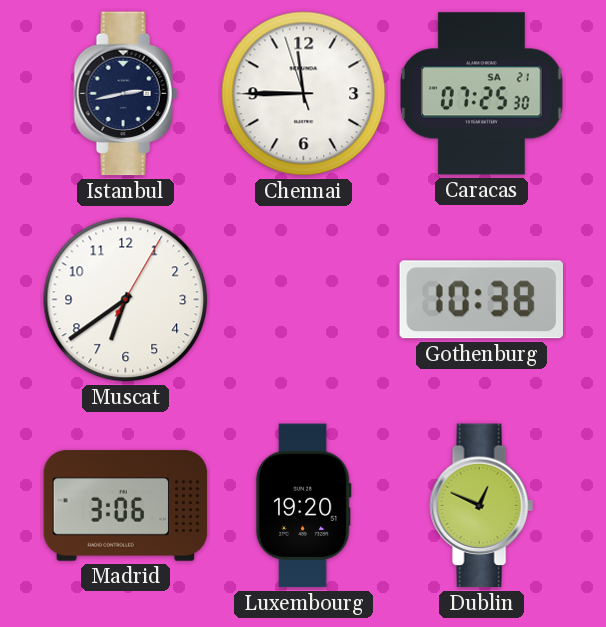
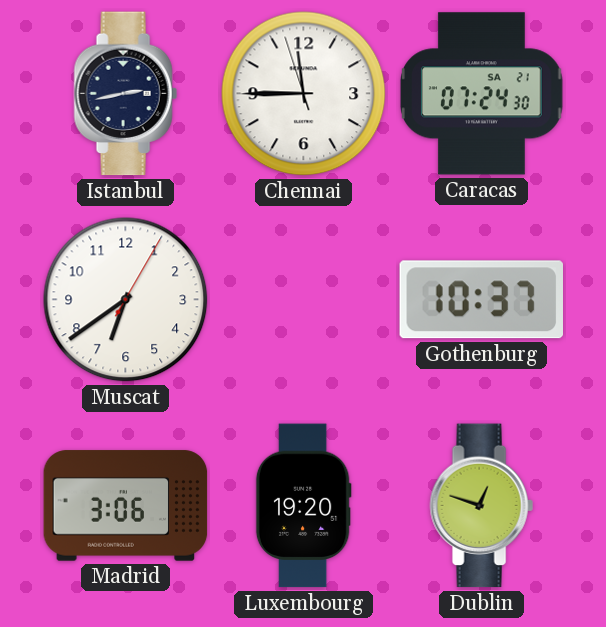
Caracas: 07:25 -> 07:24
Gothenburg: 10:38 -> 10:37
Dublin: 12:49 -> 12:48
